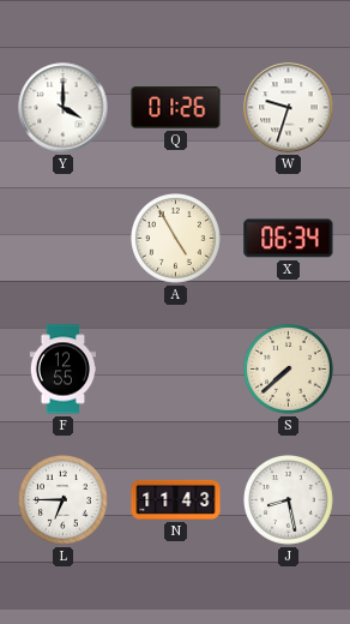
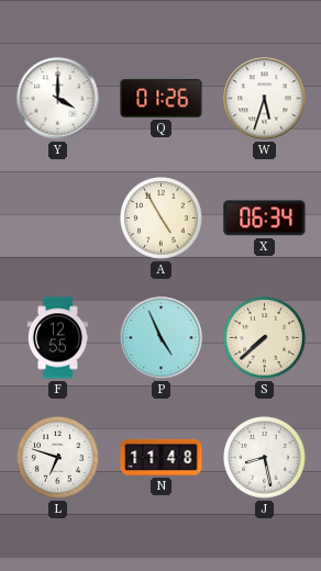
W: 9:33 -> 5:33
P: none -> 4:56
L: 6:45 -> 6:48
N: 11:43 -> 11:48
